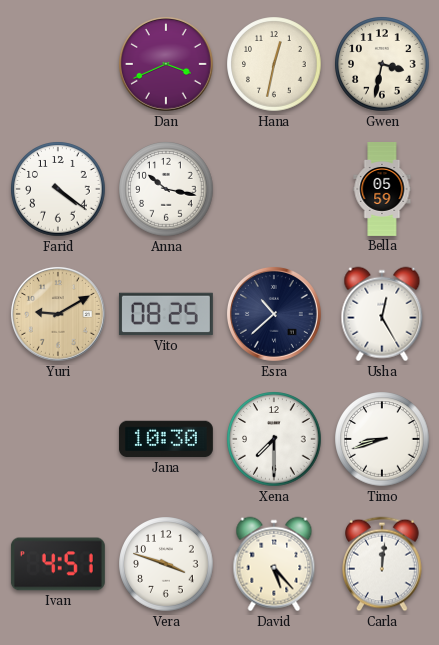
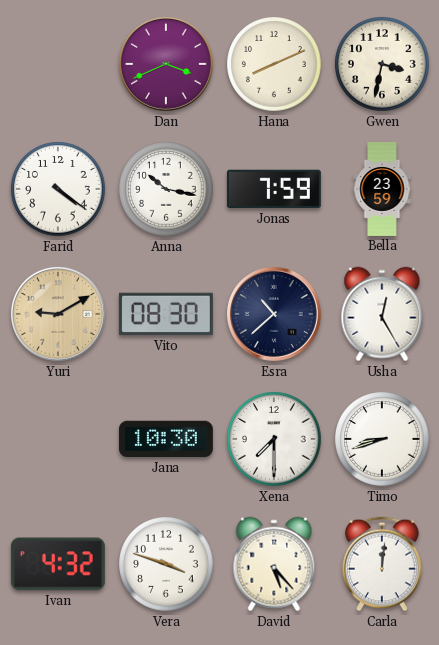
Hana: 12:32 -> 8:11
Jonas: none -> 7:59
Bella: 05:59 -> 23:59
Vito: 08:25 -> 08:30
Ivan: 4:51 -> 4:32
